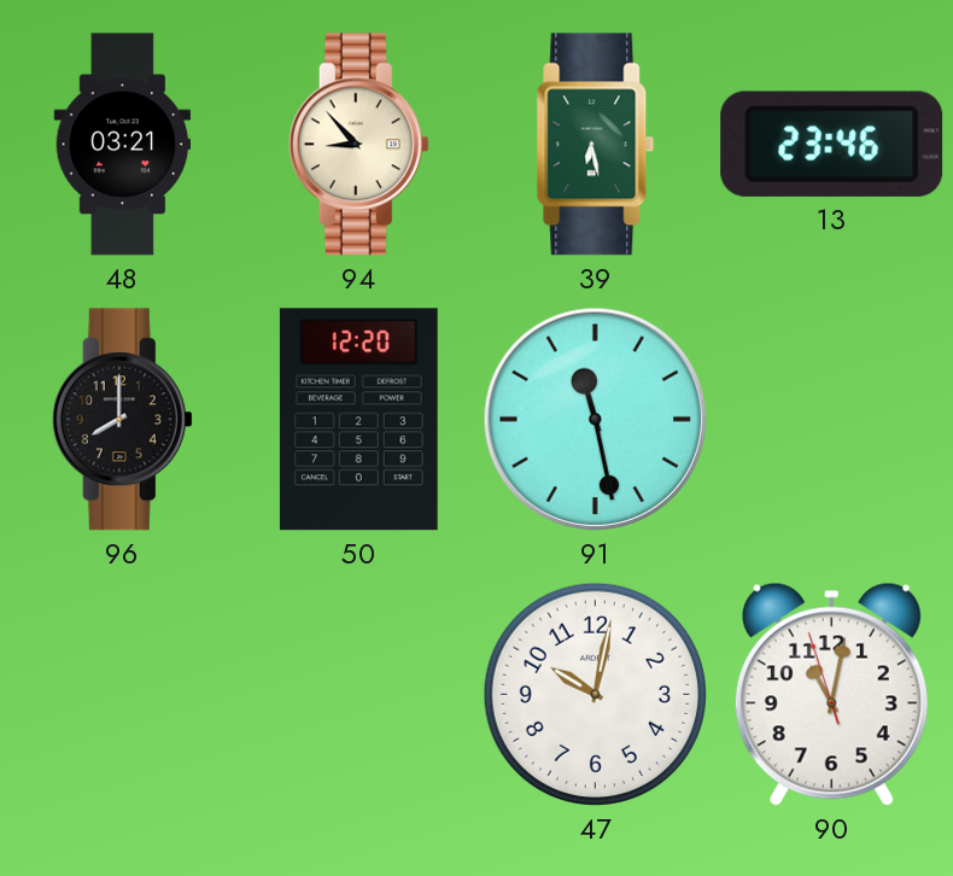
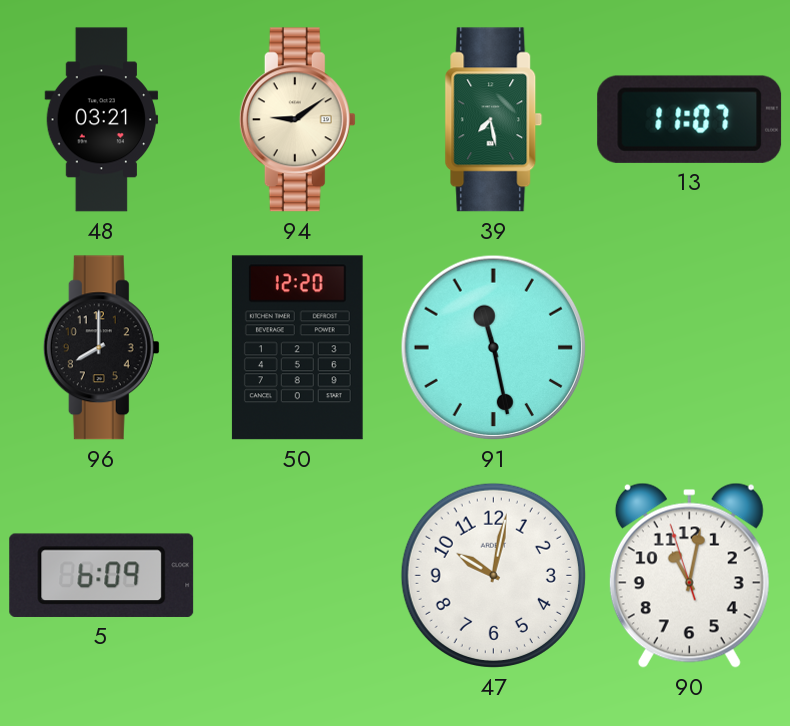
94: 8:53 -> 9:09
39: 6:28 -> 7:28
13: 23:46 -> 11:07
5: none -> 6:09
